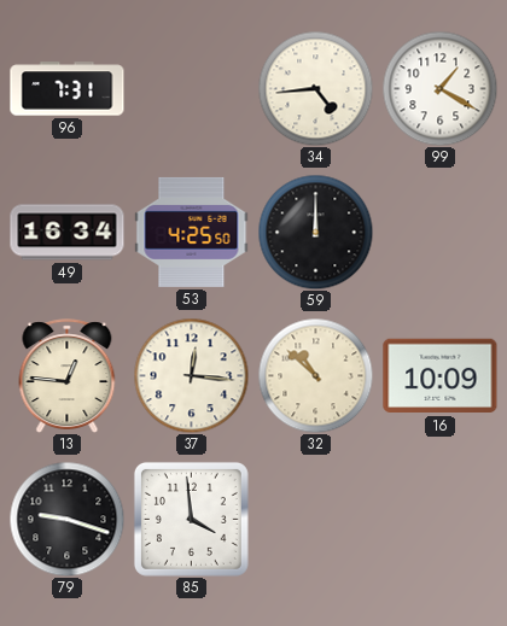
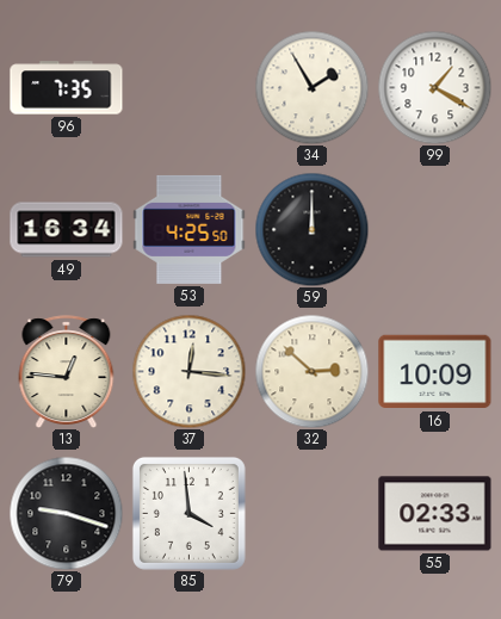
96: 7:31 -> 7:35
34: 4:44 -> 1:55
32: 10:52 -> 2:52
55: none -> 02:33
